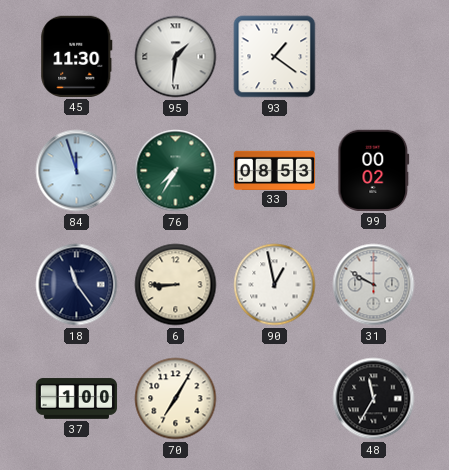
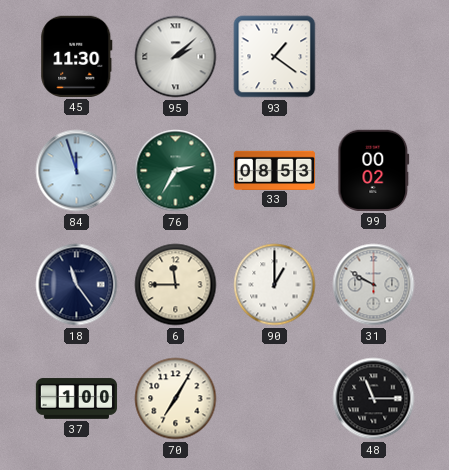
95: 1:31 -> 2:08
76: 7:35 -> 2:35
6: 8:45 -> 11:45
90: 12:58 -> 1:00
48: 11:35 -> 11:15
